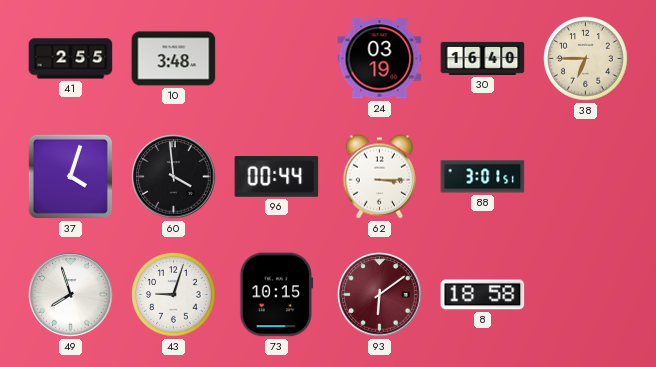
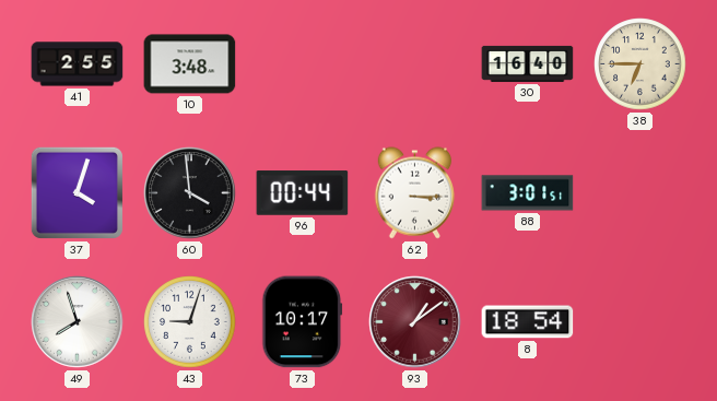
24: 03:19 -> none
73: 10:15 -> 10:17
93: 6:09 -> 1:09
8: 18:58 -> 18:54
